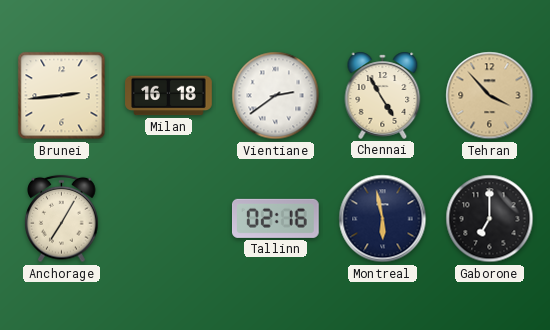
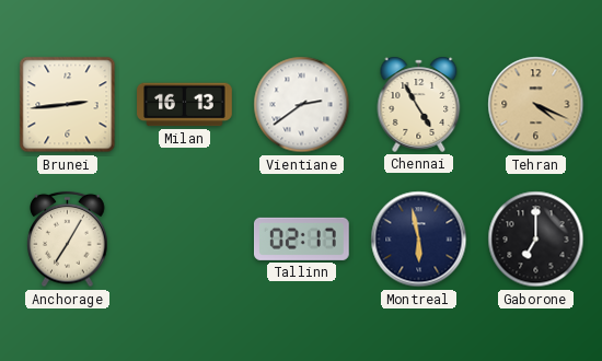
Milan: 16:18 -> 16:13
Tehran: 3:53 -> 4:19
Tallinn: 02:16 -> 02:17
